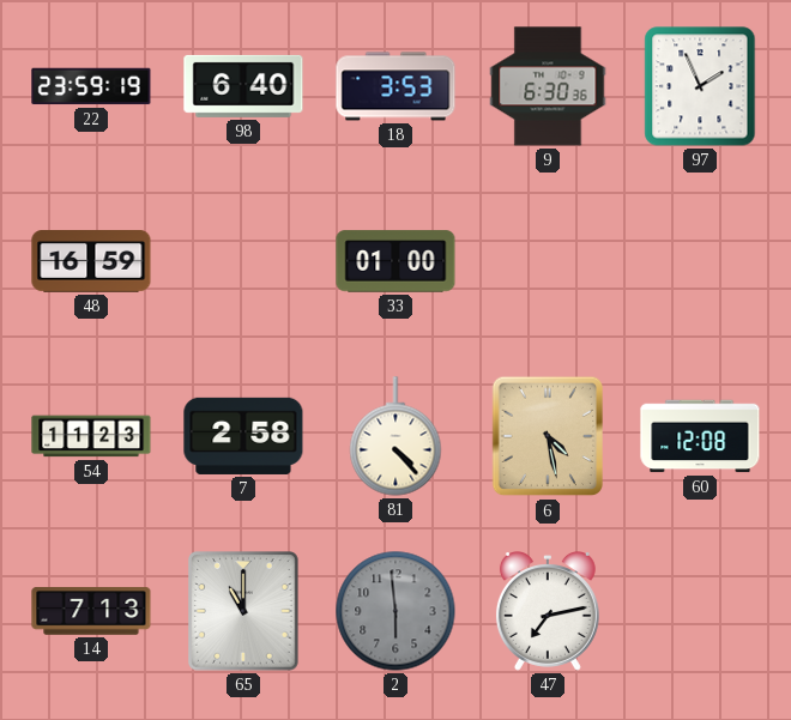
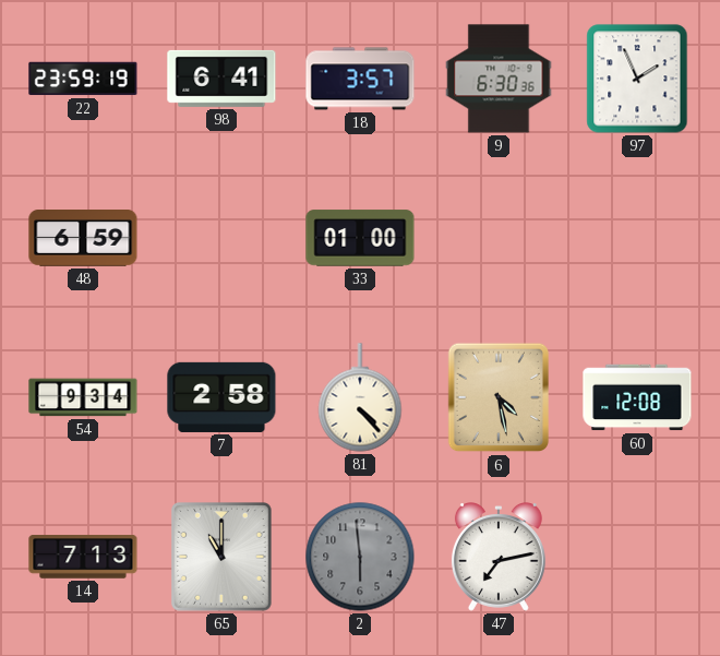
98: 6:40 -> 6:41
18: 3:53 -> 3:57
48: 16:59 -> 6:59
54: 11:23 -> 9:34
